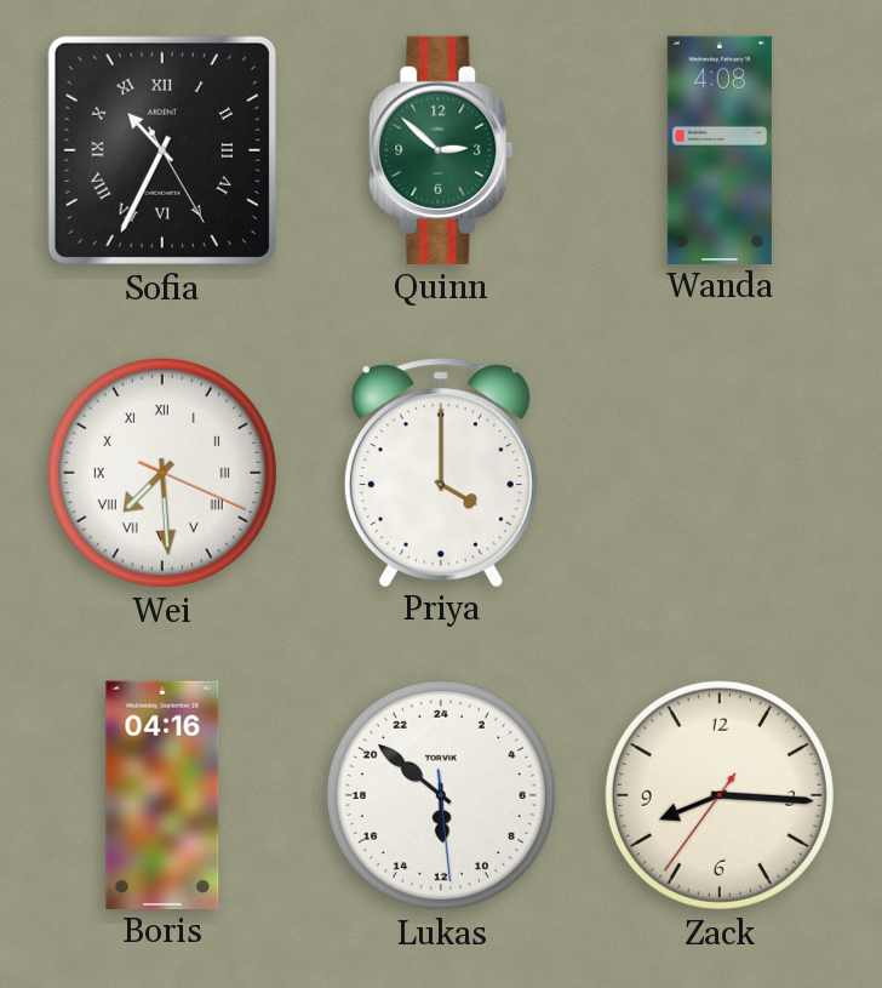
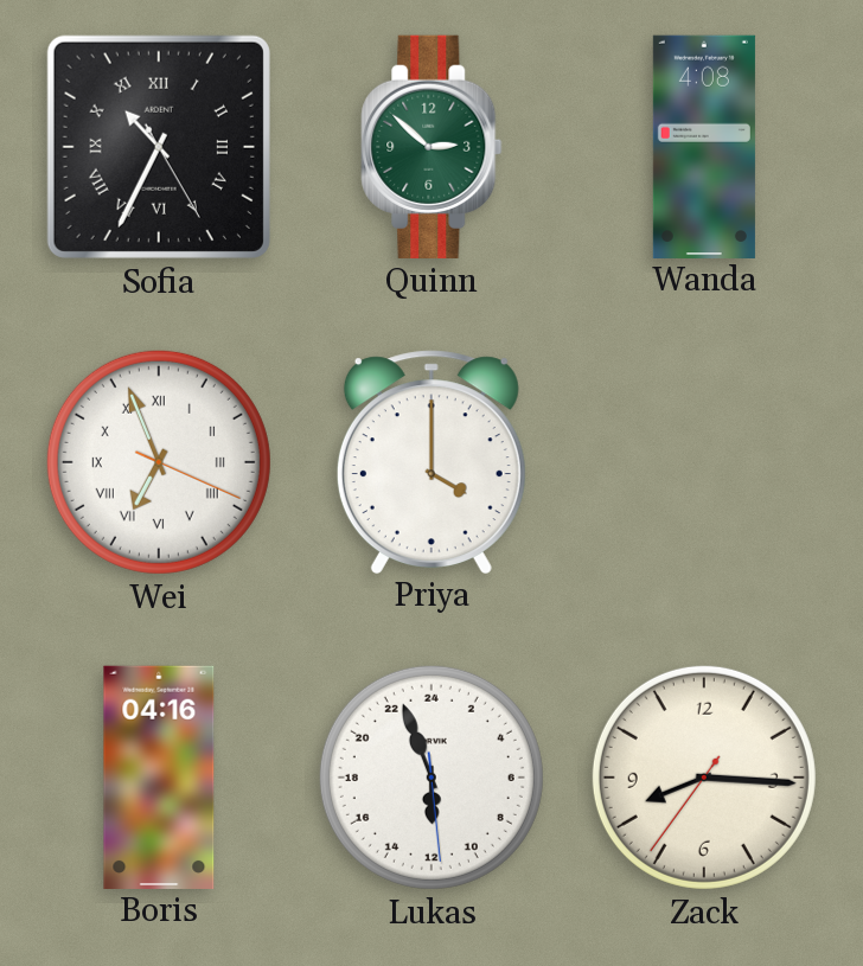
Wei: 7:29 -> 6:56
Lukas: 11:51 -> 11:56
